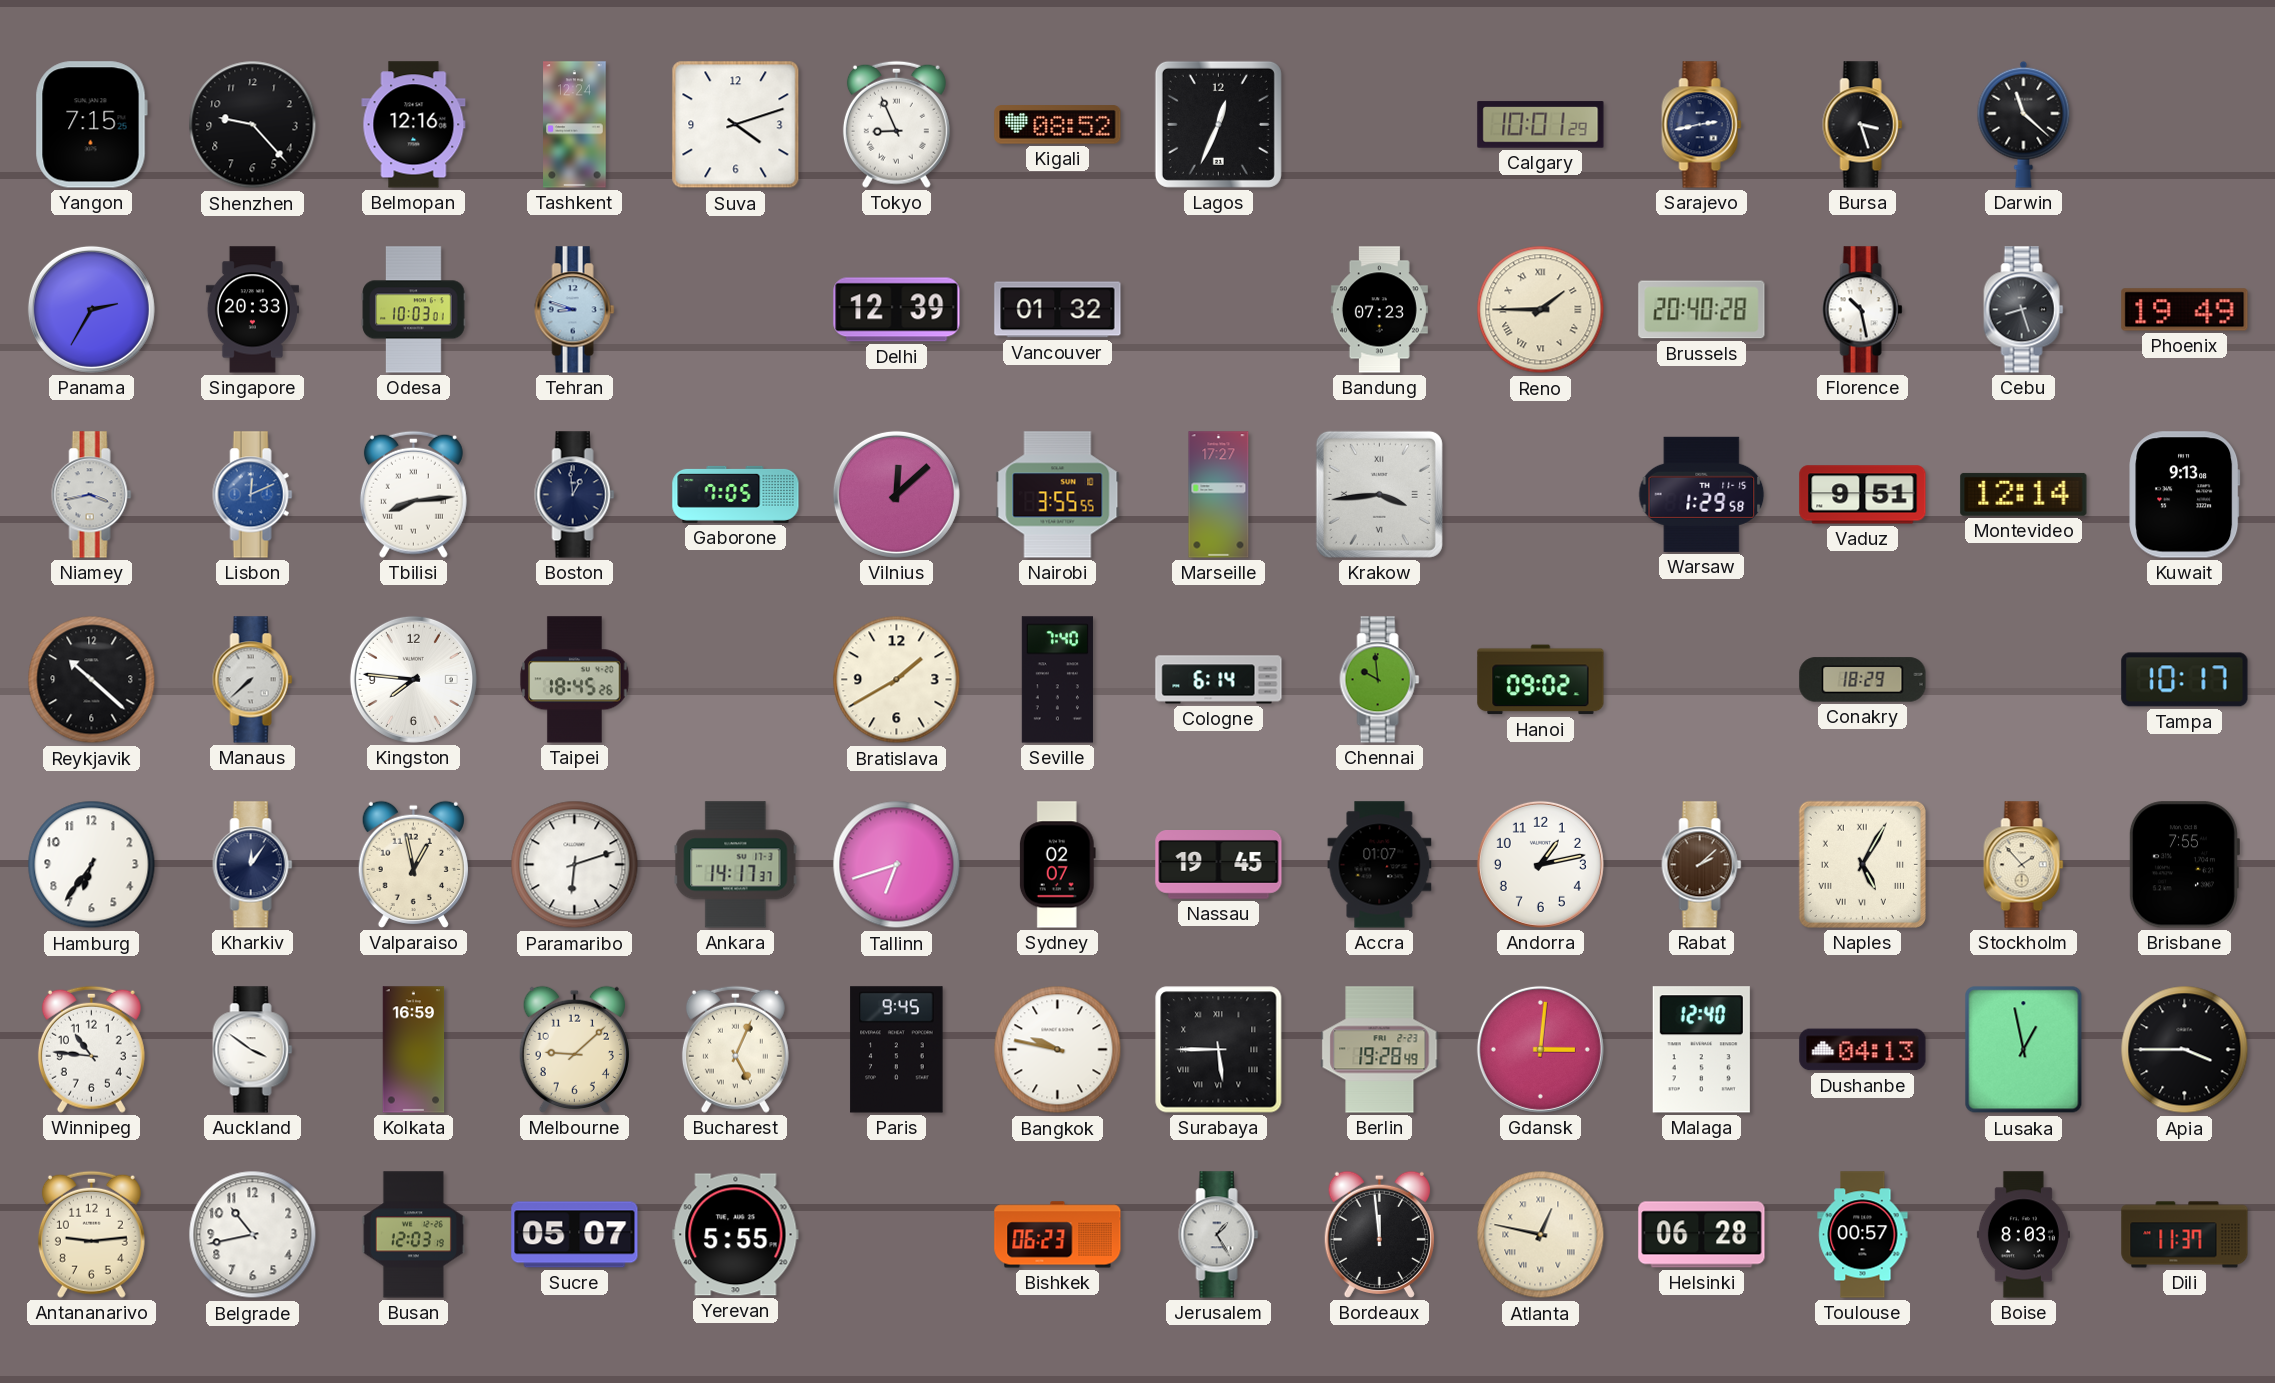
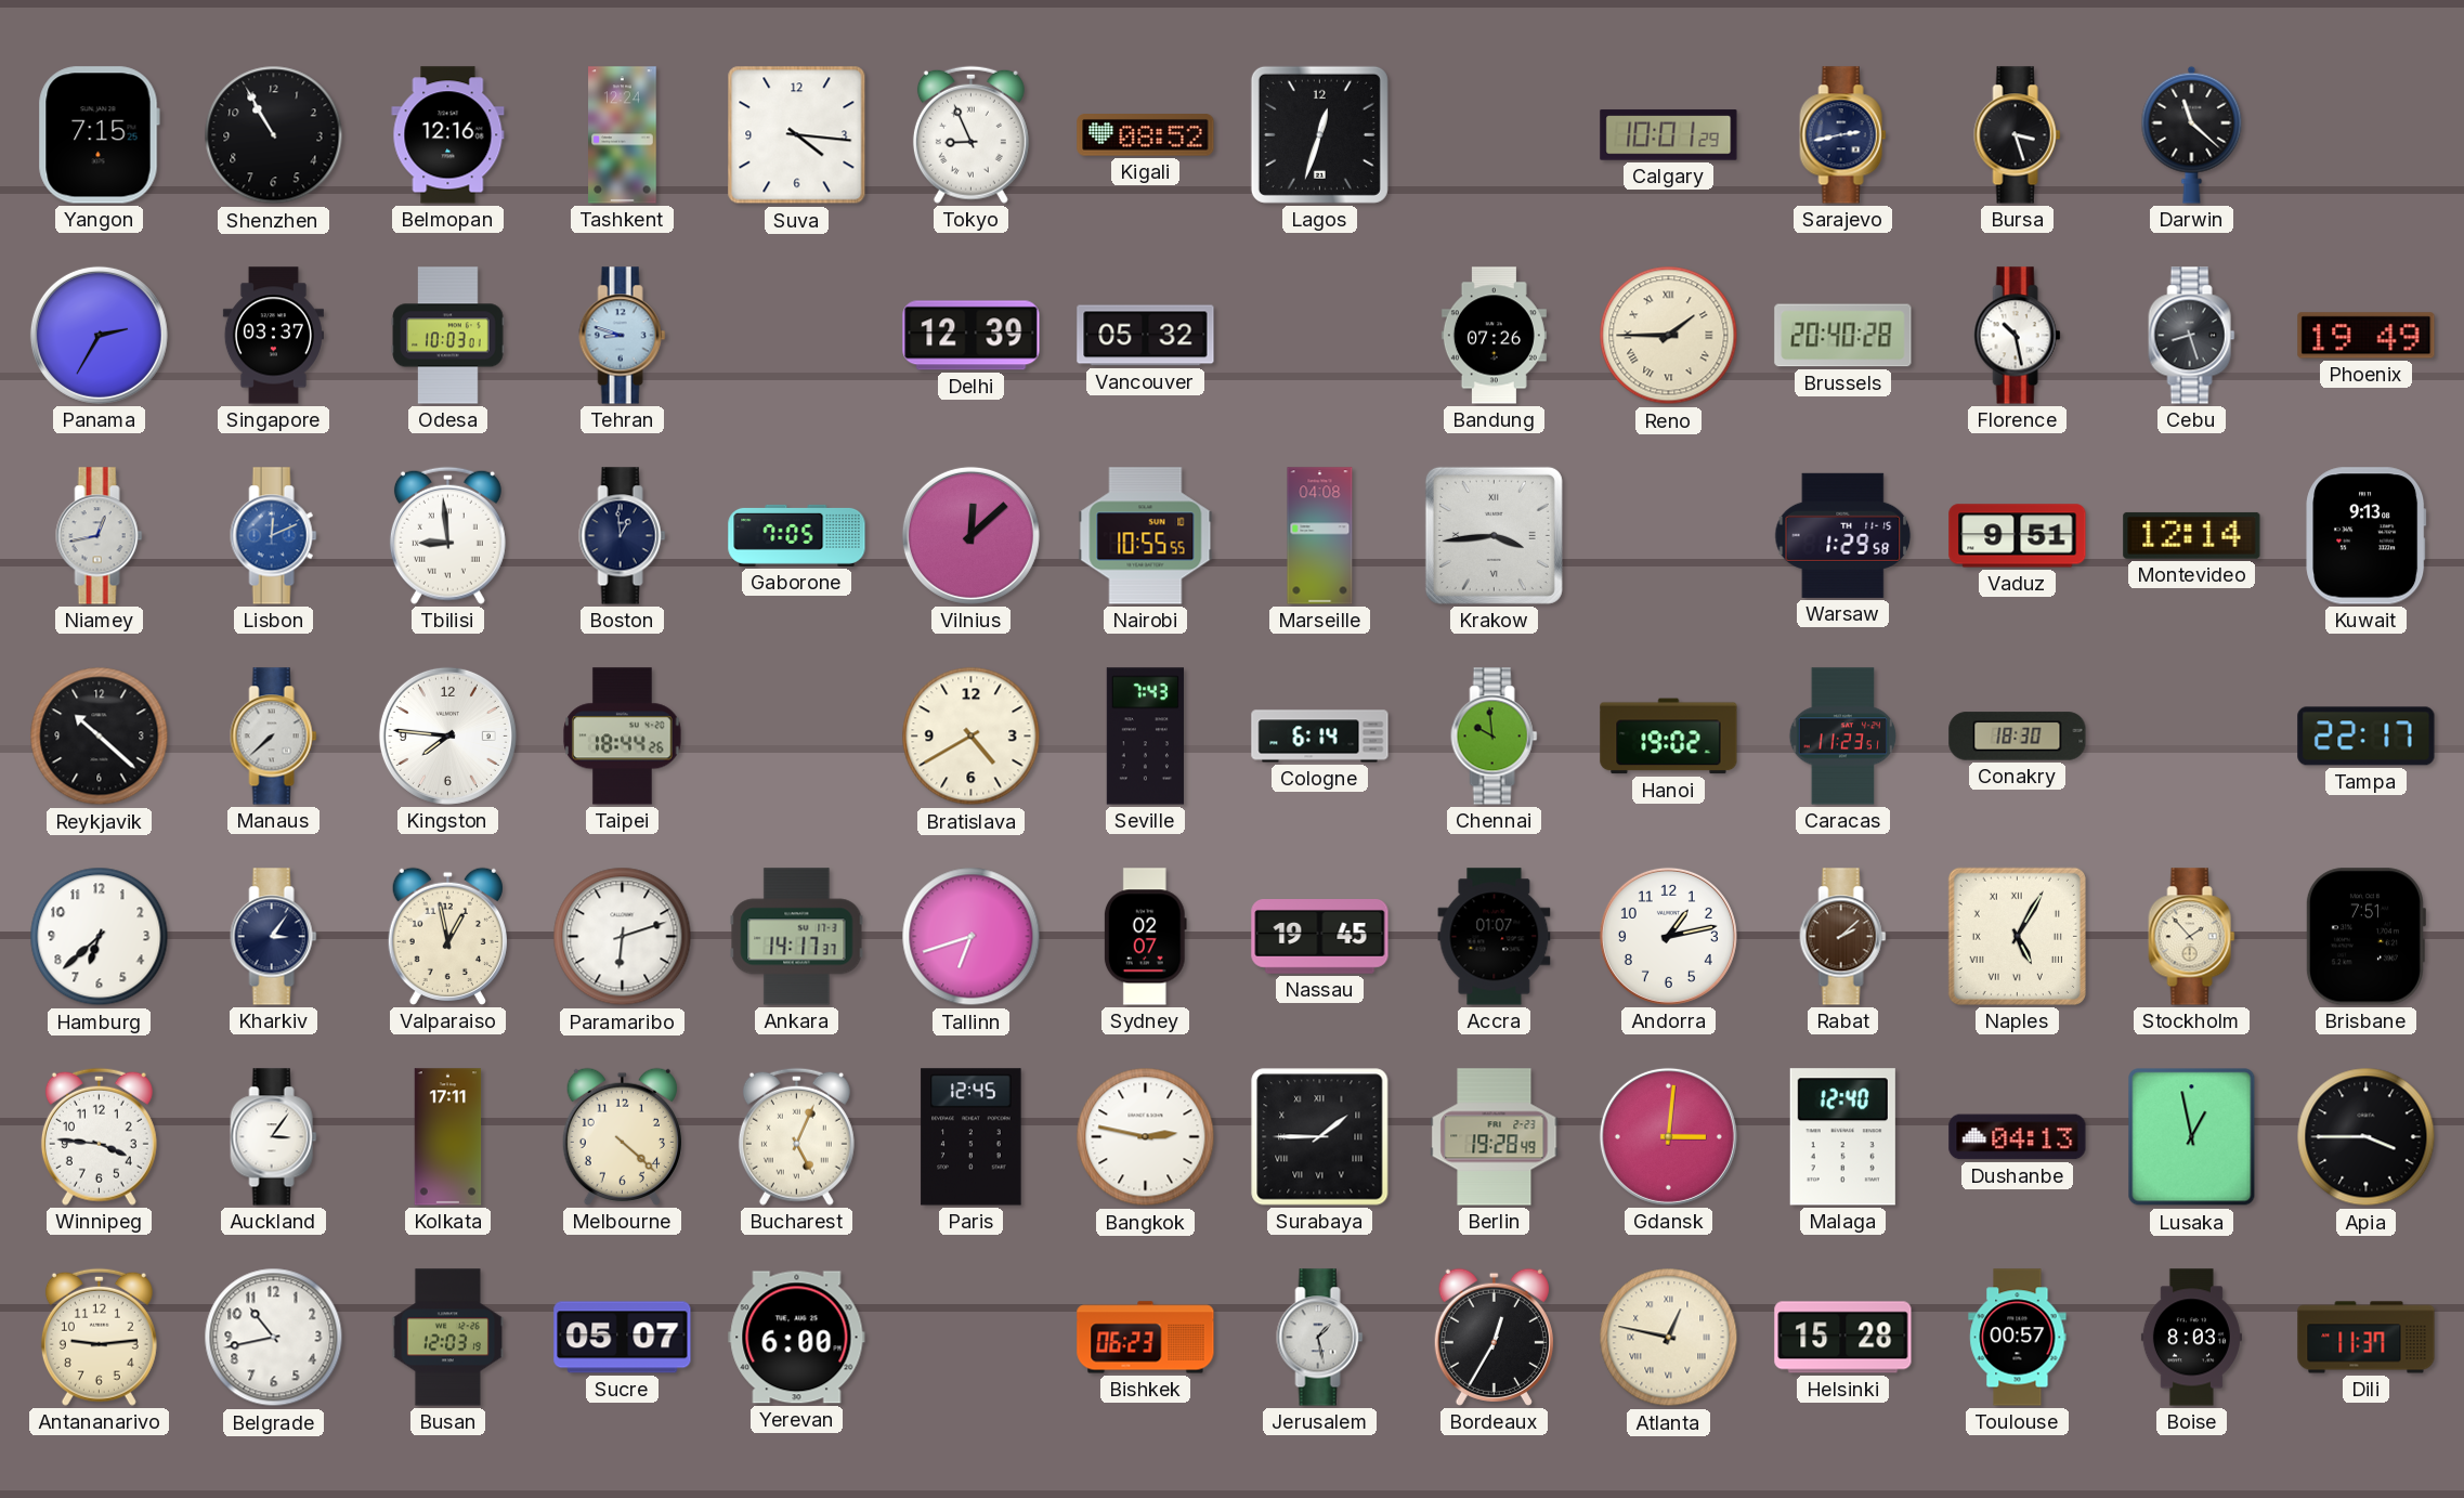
Shenzhen: 9:23 -> 10:55
Suva: 4:12 -> 4:16
Lagos: 12:34 -> 12:33
Singapore: 20:33 -> 03:37
Vancouver: 01:32 -> 05:32
Bandung: 07:23 -> 07:26
Niamey: 3:43 -> 12:43
Tbilisi: 8:14 -> 8:59
Nairobi: 3:55 -> 10:55
Marseille: 17:27 -> 04:08
Taipei: 18:45 -> 18:44
Bratislava: 1:40 -> 4:40
Seville: 7:40 -> 7:43
Hanoi: 09:02 -> 19:02
Caracas: none -> 11:23
Conakry: 18:29 -> 18:30
Tampa: 10:17 -> 22:17
Hamburg: 6:36 -> 6:38
Kharkiv: 12:06 -> 3:06
Brisbane: 7:55 -> 7:51
Winnipeg: 10:46 -> 3:46
Auckland: 3:51 -> 3:06
Kolkata: 16:59 -> 17:11
Melbourne: 9:08 -> 4:22
Paris: 9:45 -> 12:45
Bangkok: 9:47 -> 2:47
Surabaya: 5:45 -> 1:45
Yerevan: 5:55 -> 6:00
Jerusalem: 1:25 -> 1:28
Bordeaux: 11:59 -> 12:35
Helsinki: 06:28 -> 15:28
